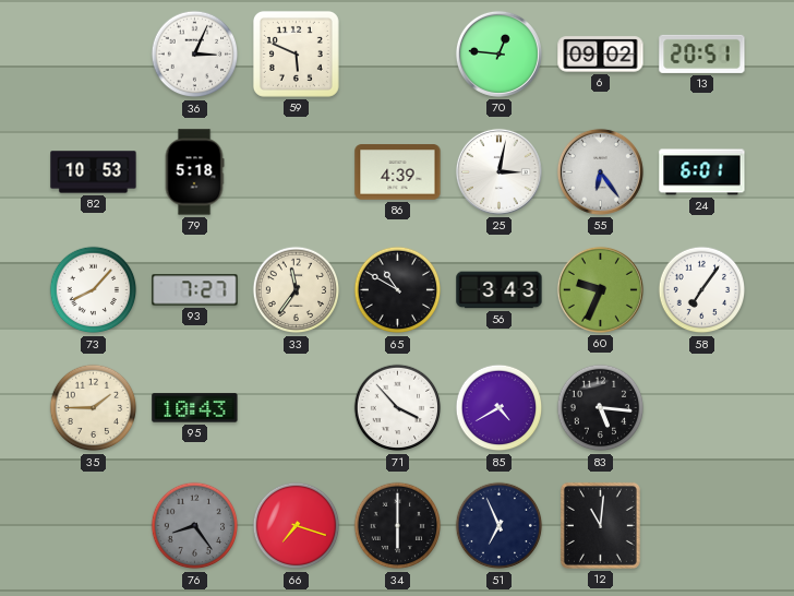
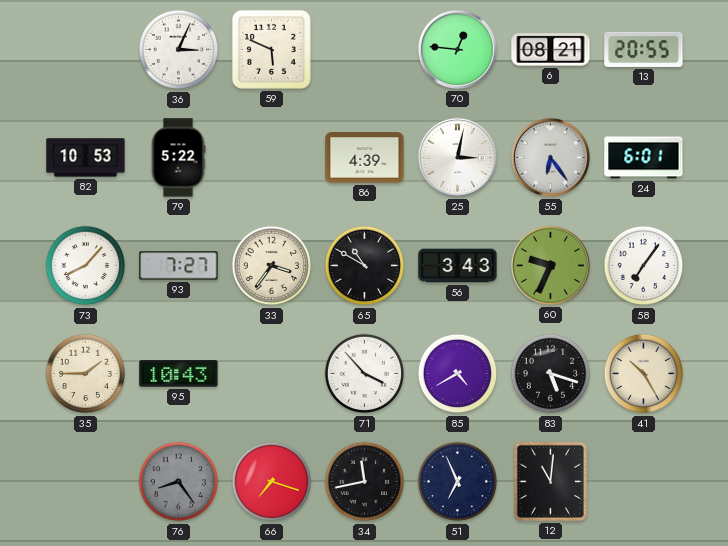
6: 09:02 -> 08:21
13: 20:51 -> 20:55
79: 5:18 -> 5:22
33: 11:36 -> 3:36
83: 5:16 -> 5:18
41: none -> 10:25
34: 6:00 -> 11:43
